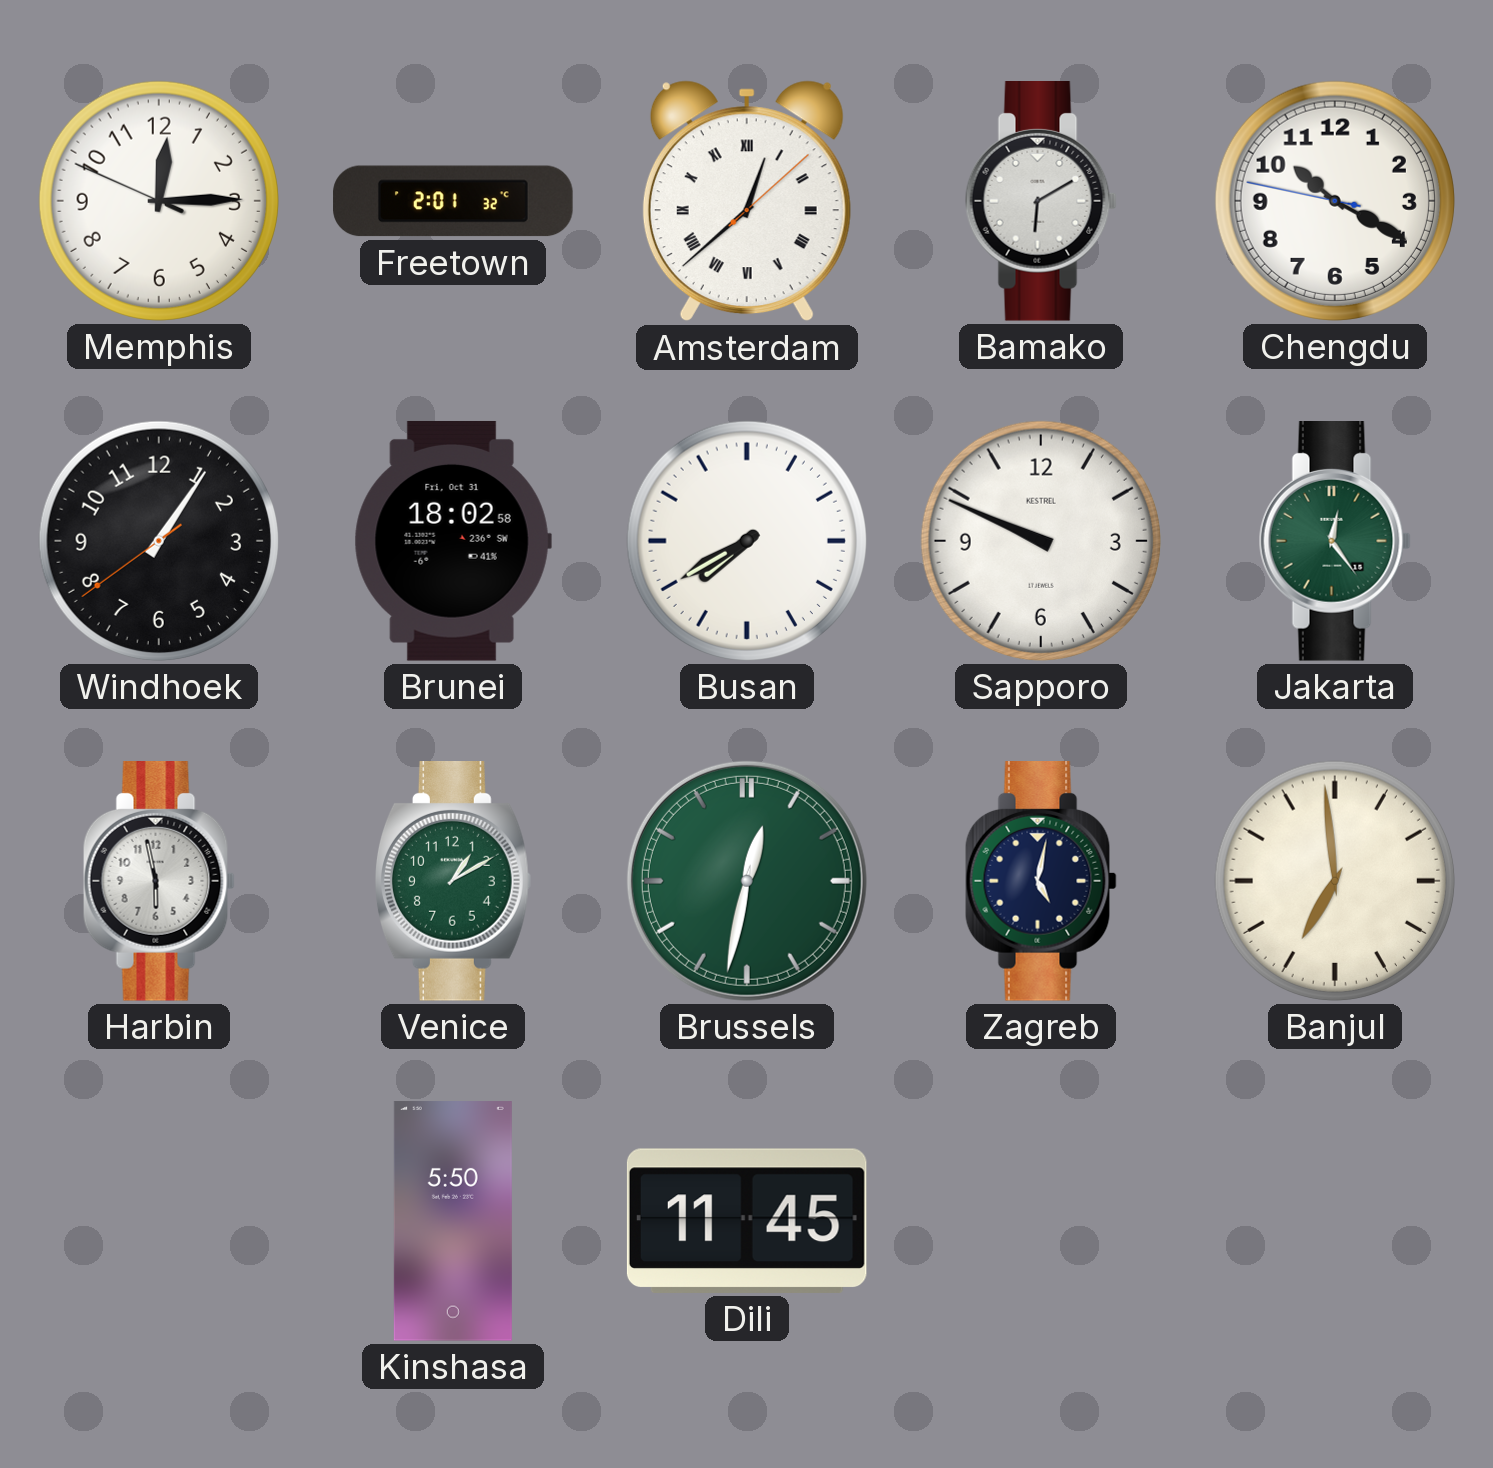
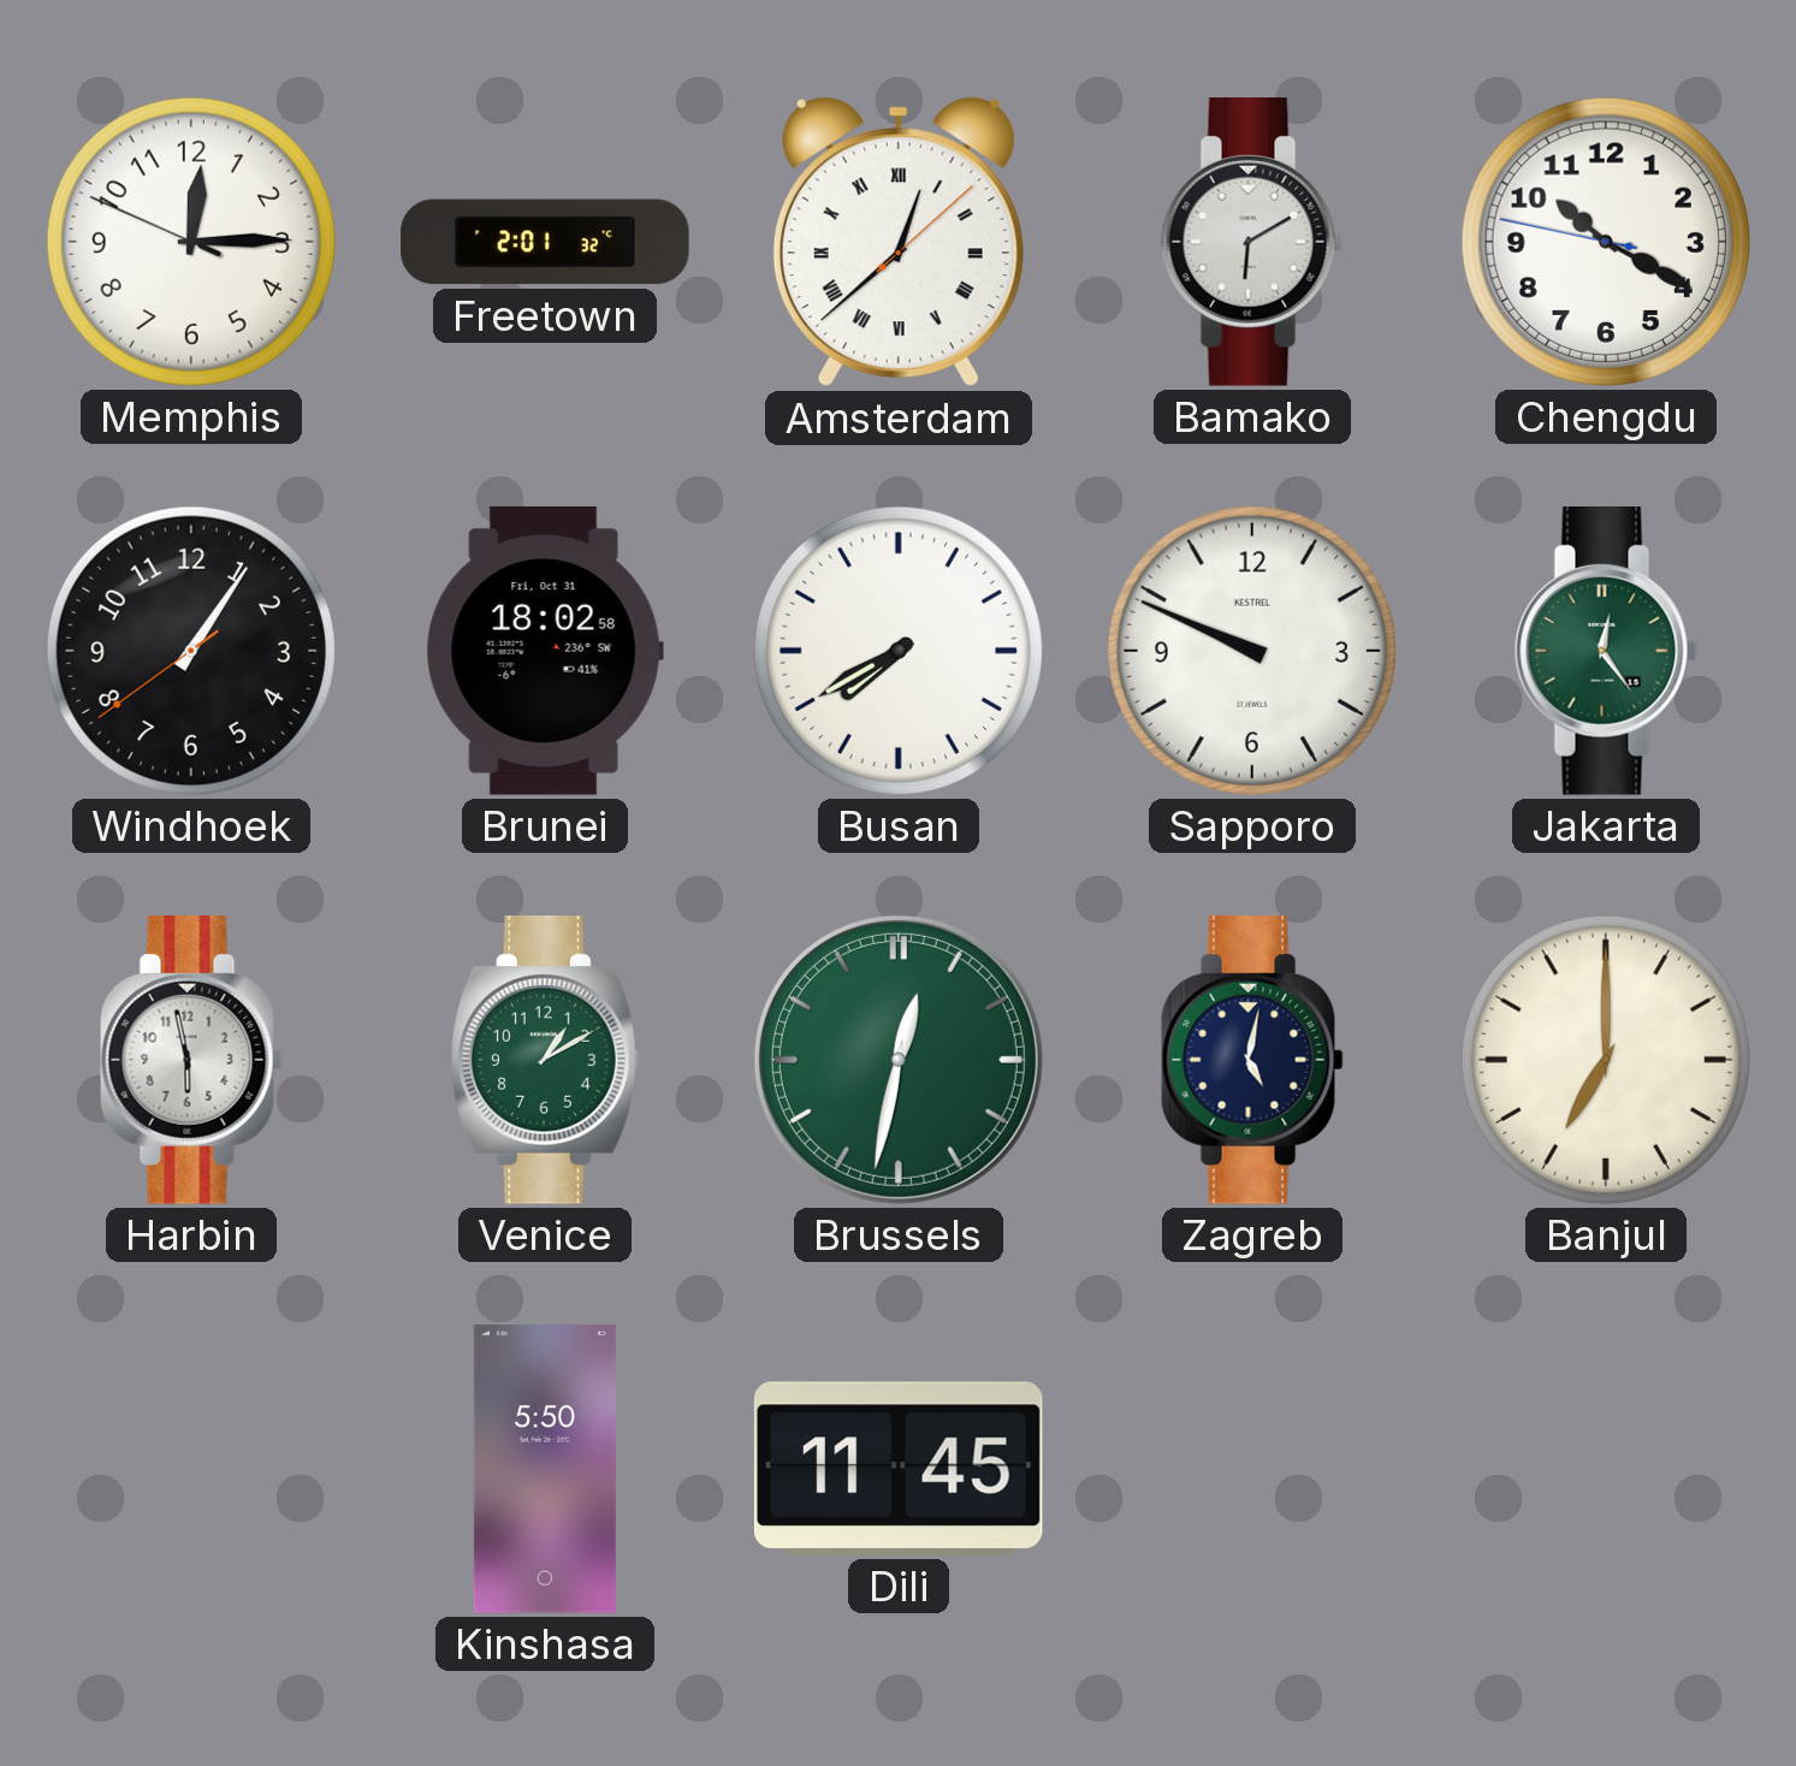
Banjul: 6:59 -> 7:00
